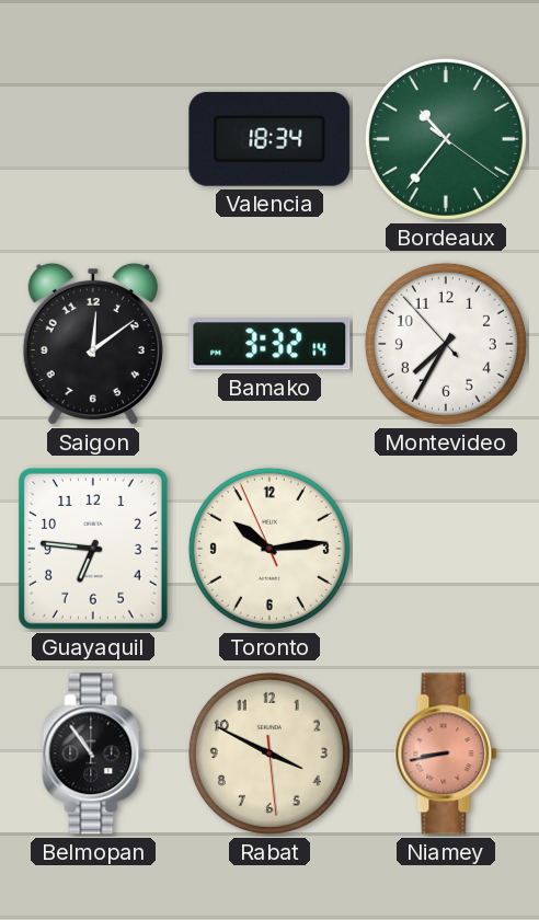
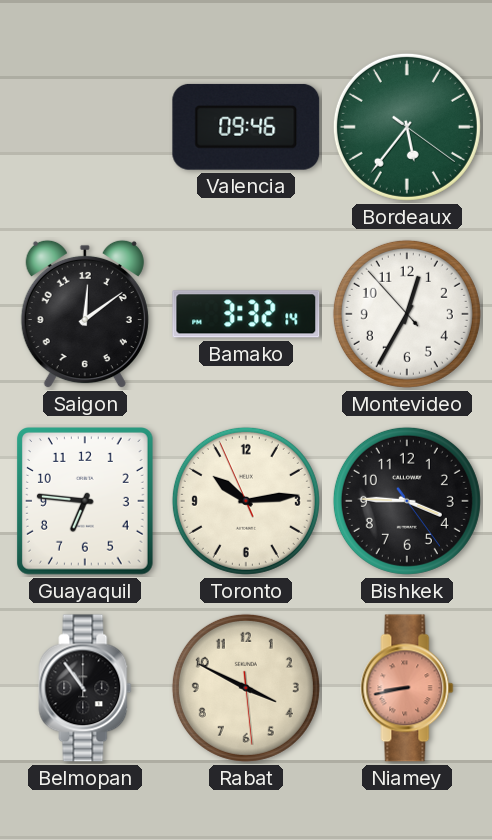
Valencia: 18:34 -> 09:46
Bordeaux: 10:36 -> 5:36
Montevideo: 7:34 -> 12:34
Bishkek: none -> 3:45
